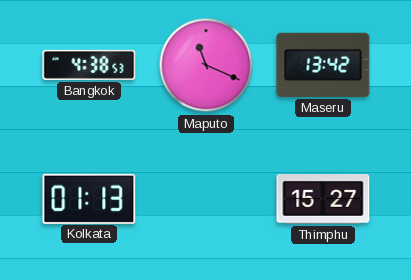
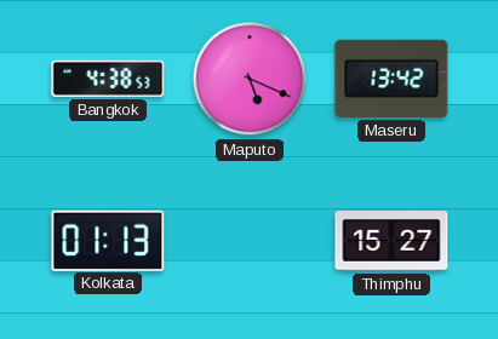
Maputo: 11:19 -> 5:19
